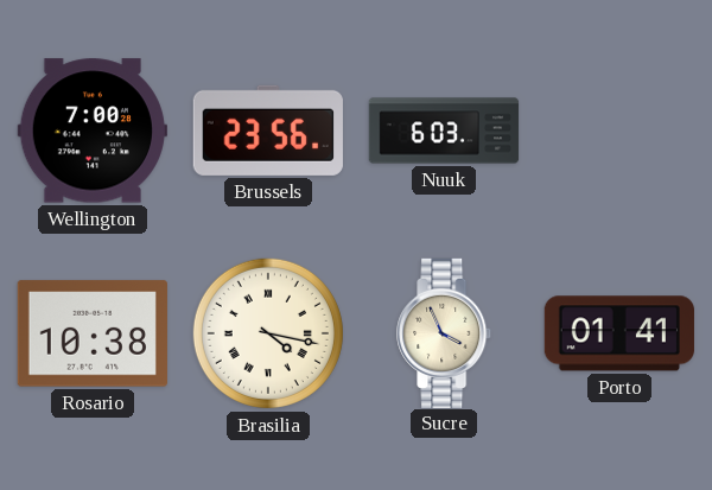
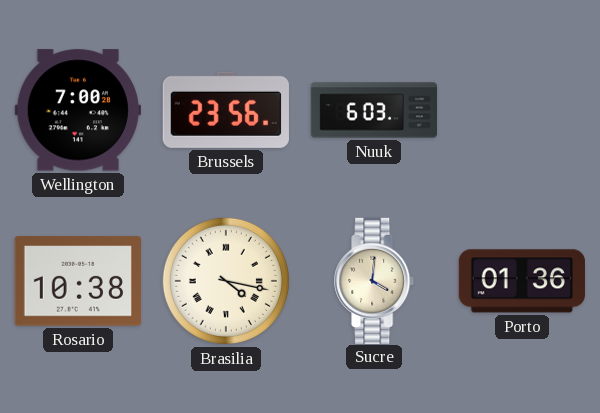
Sucre: 3:56 -> 4:01
Porto: 01:41 -> 01:36
